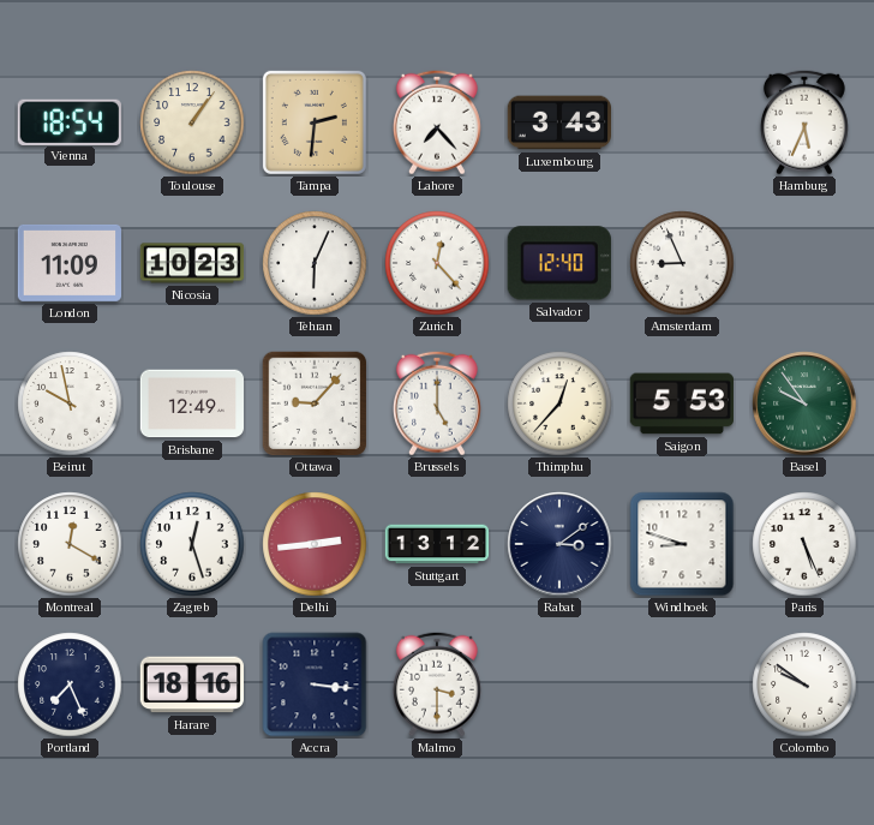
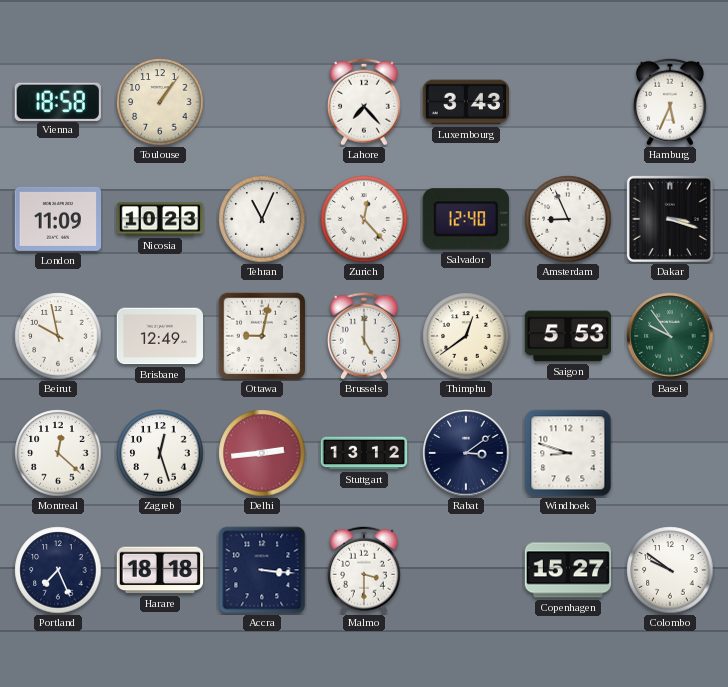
Vienna: 18:54 -> 18:58
Tampa: 2:31 -> none
Tehran: 6:04 -> 11:04
Dakar: none -> 3:18
Ottawa: 9:07 -> 9:02
Thimphu: 12:37 -> 12:39
Montreal: 12:20 -> 12:22
Paris: 5:26 -> none
Harare: 18:16 -> 18:18
Copenhagen: none -> 15:27
